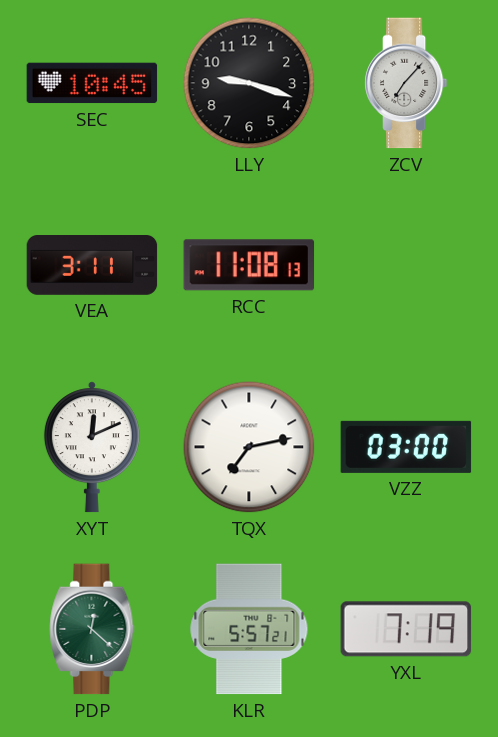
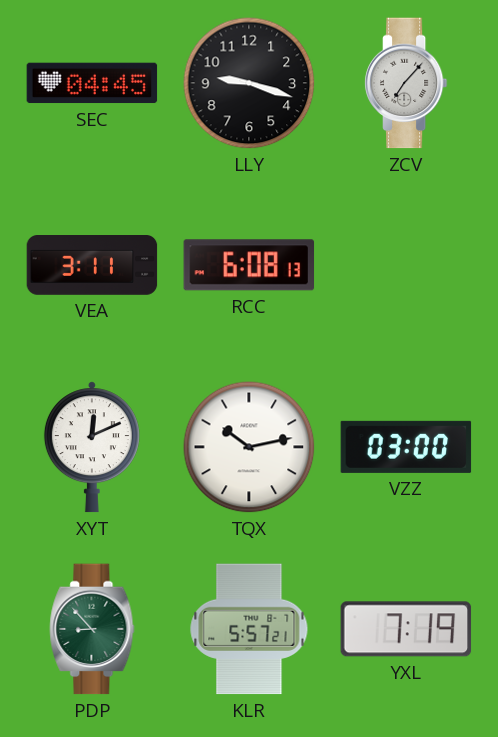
SEC: 10:45 -> 04:45
RCC: 11:08 -> 6:08
TQX: 7:13 -> 10:13
PDP: 12:22 -> 8:53
